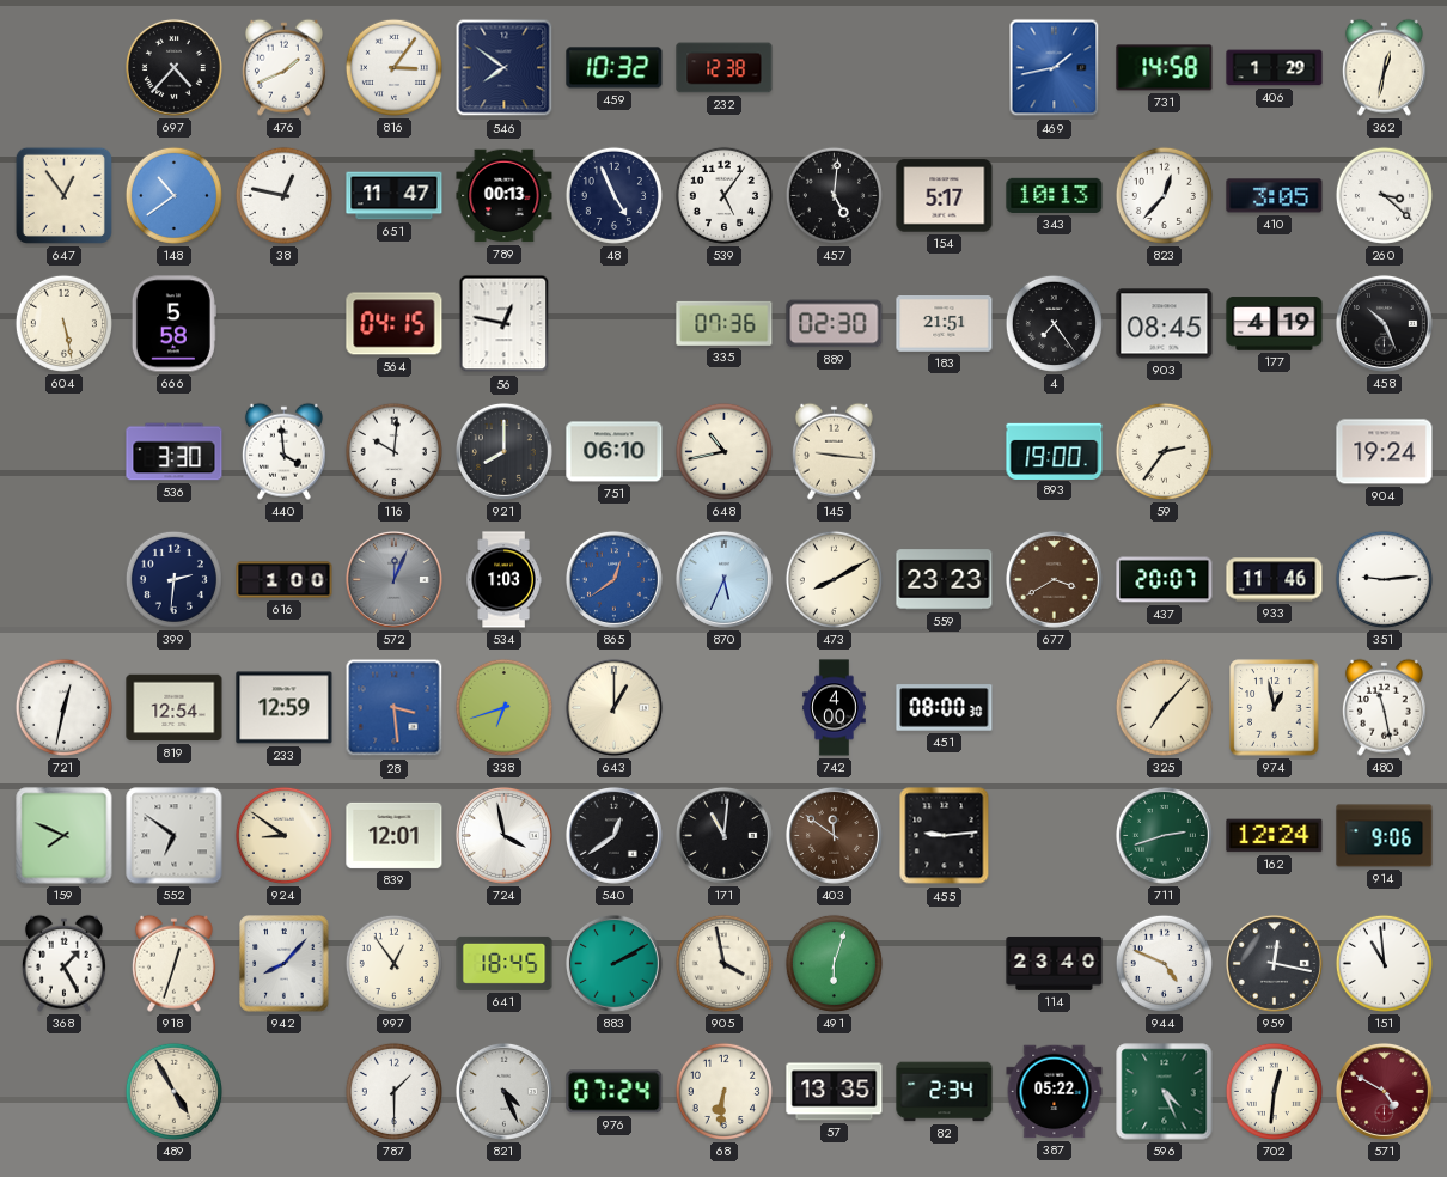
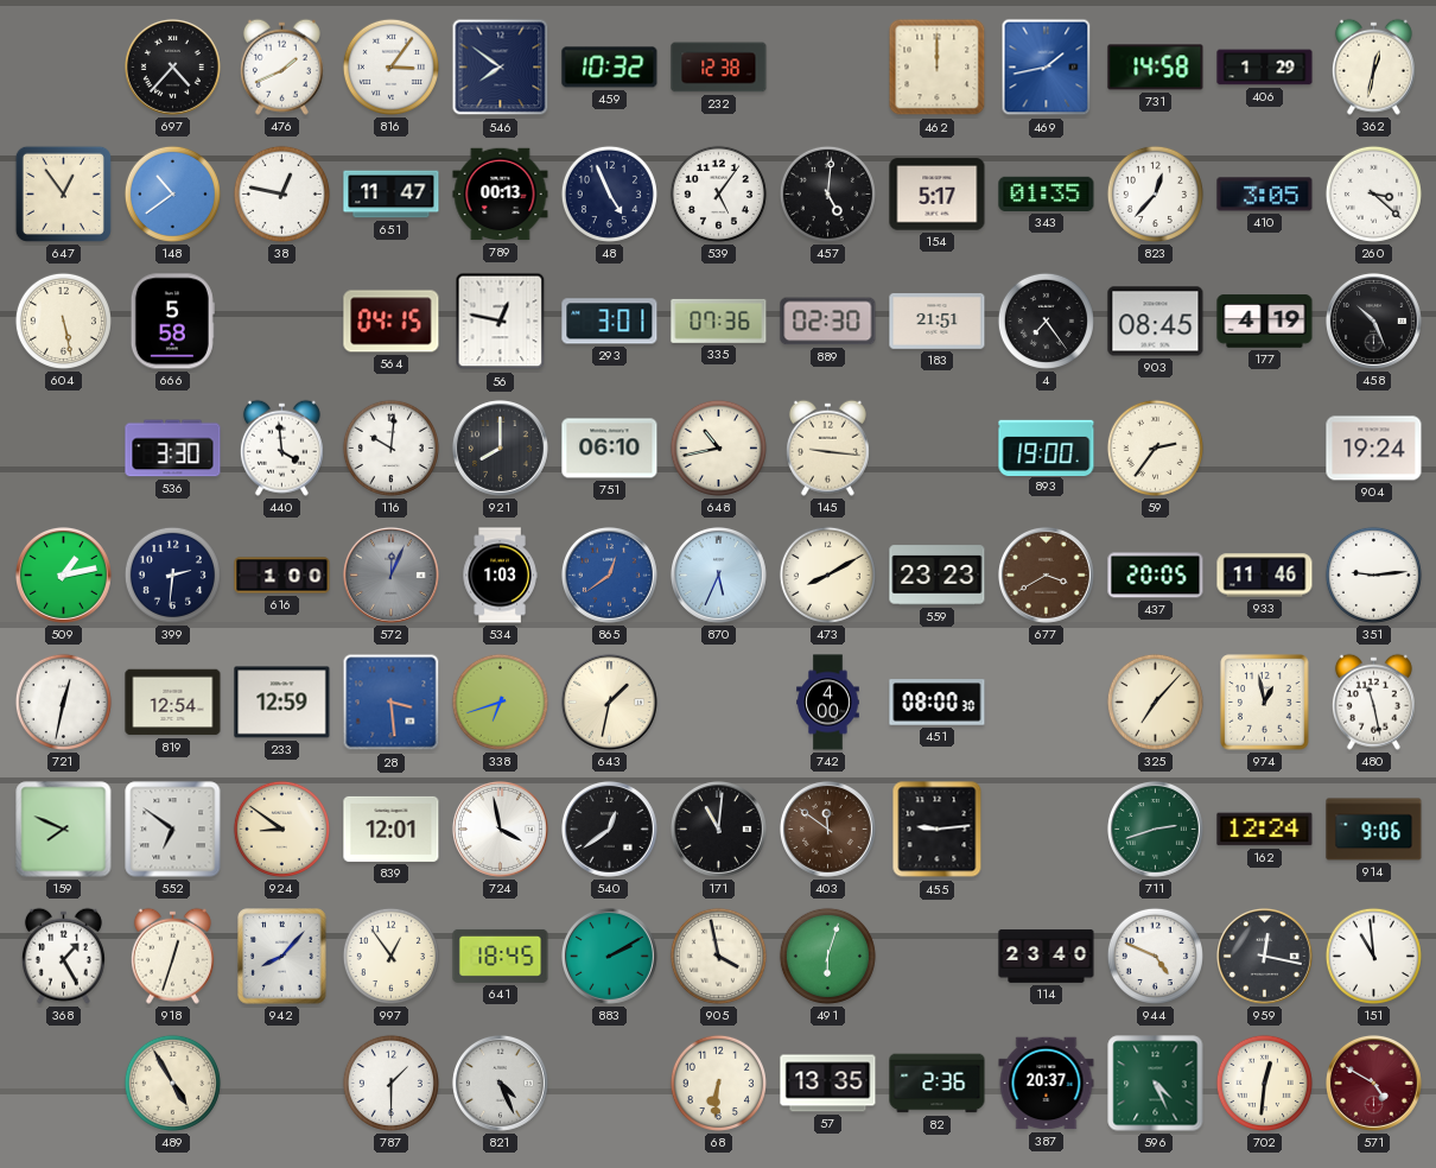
462: none -> 12:00
343: 10:13 -> 01:35
293: none -> 3:01
509: none -> 1:13
437: 20:07 -> 20:05
643: 1:00 -> 1:32
976: 07:24 -> none
82: 2:34 -> 2:36
387: 05:22 -> 20:37
